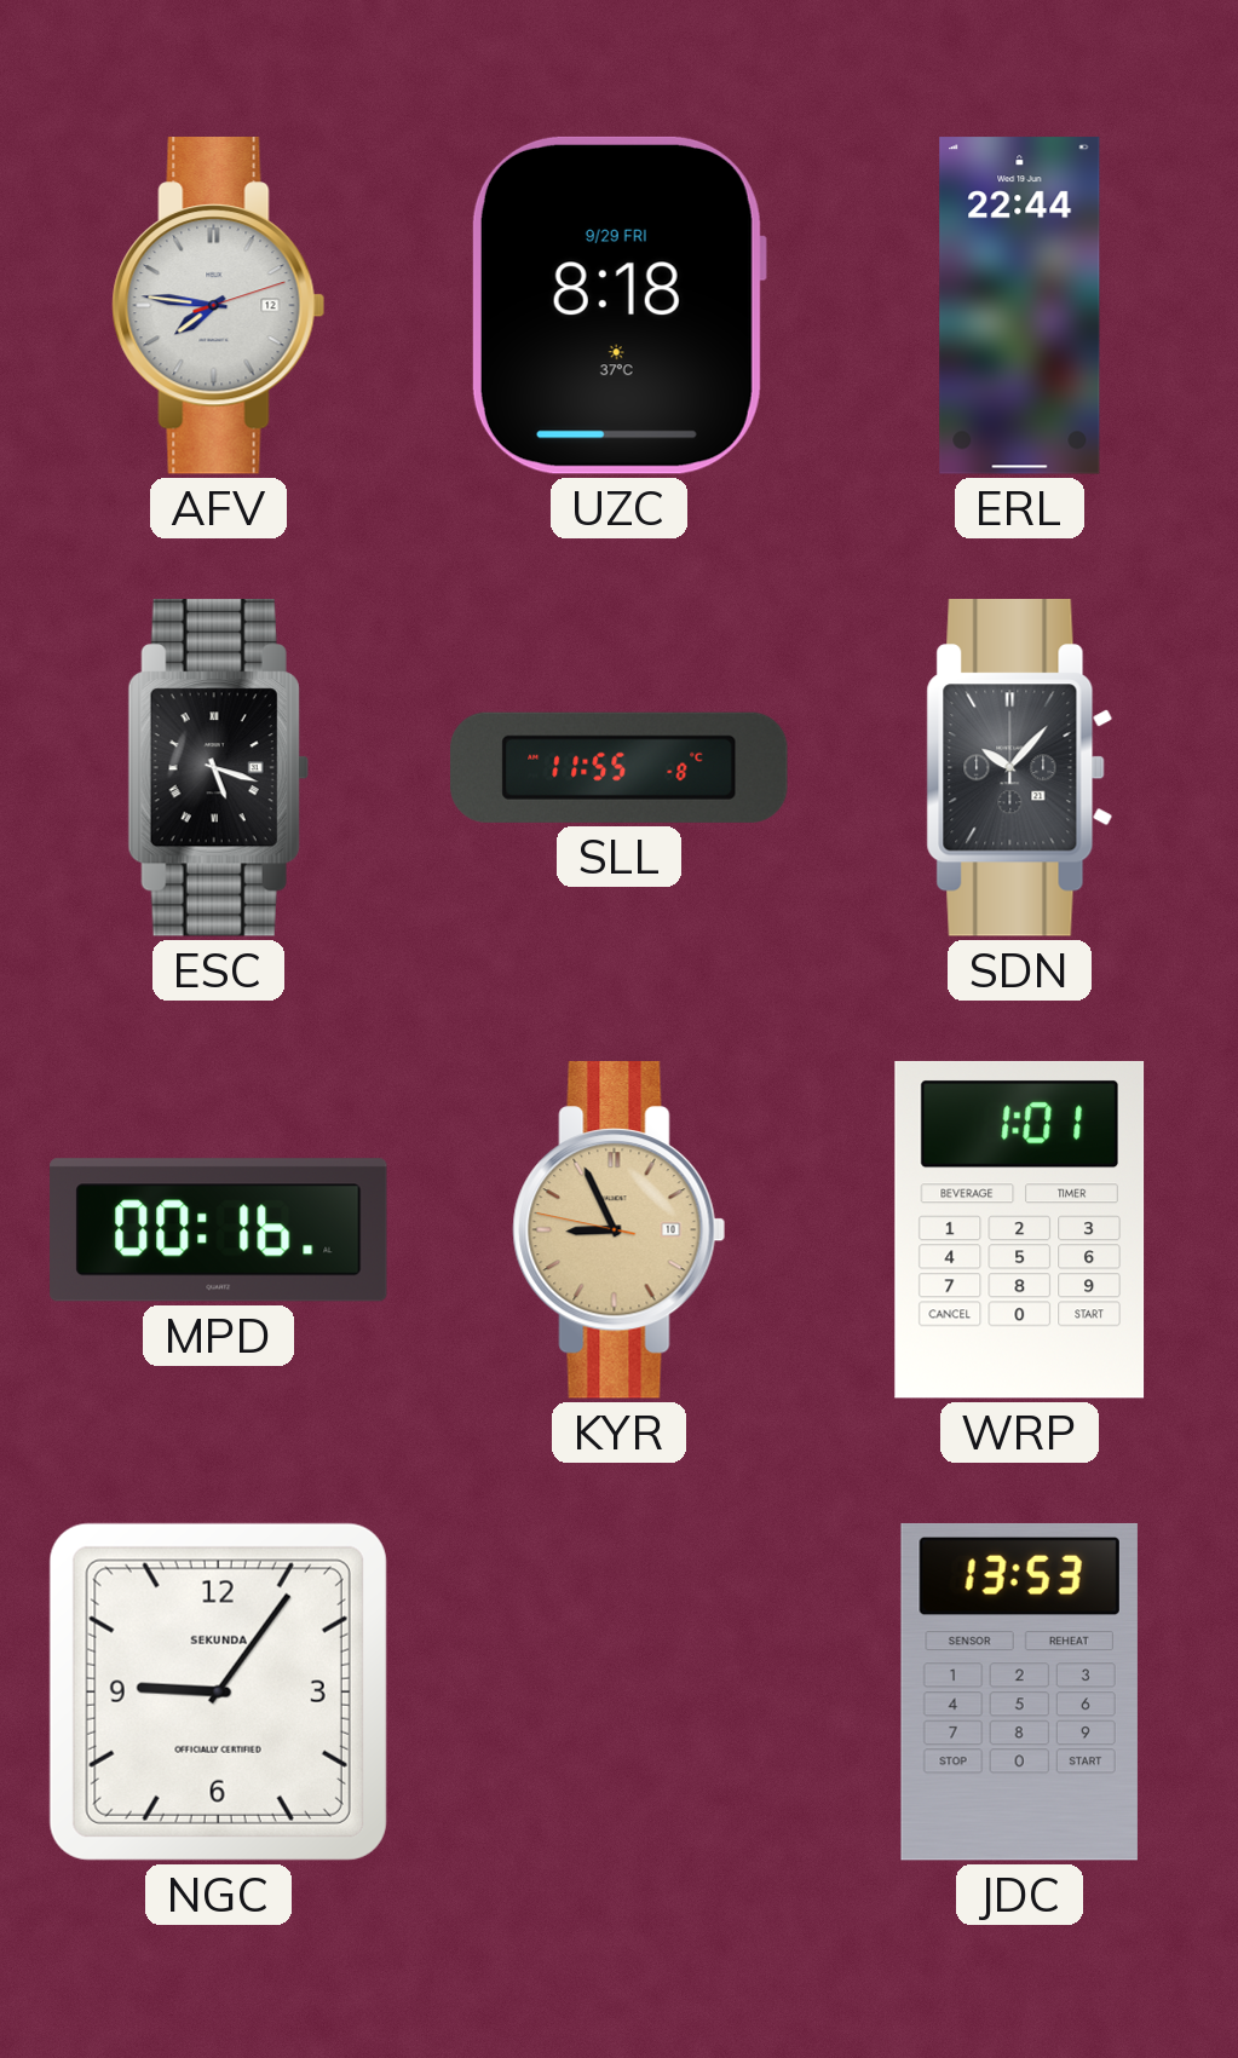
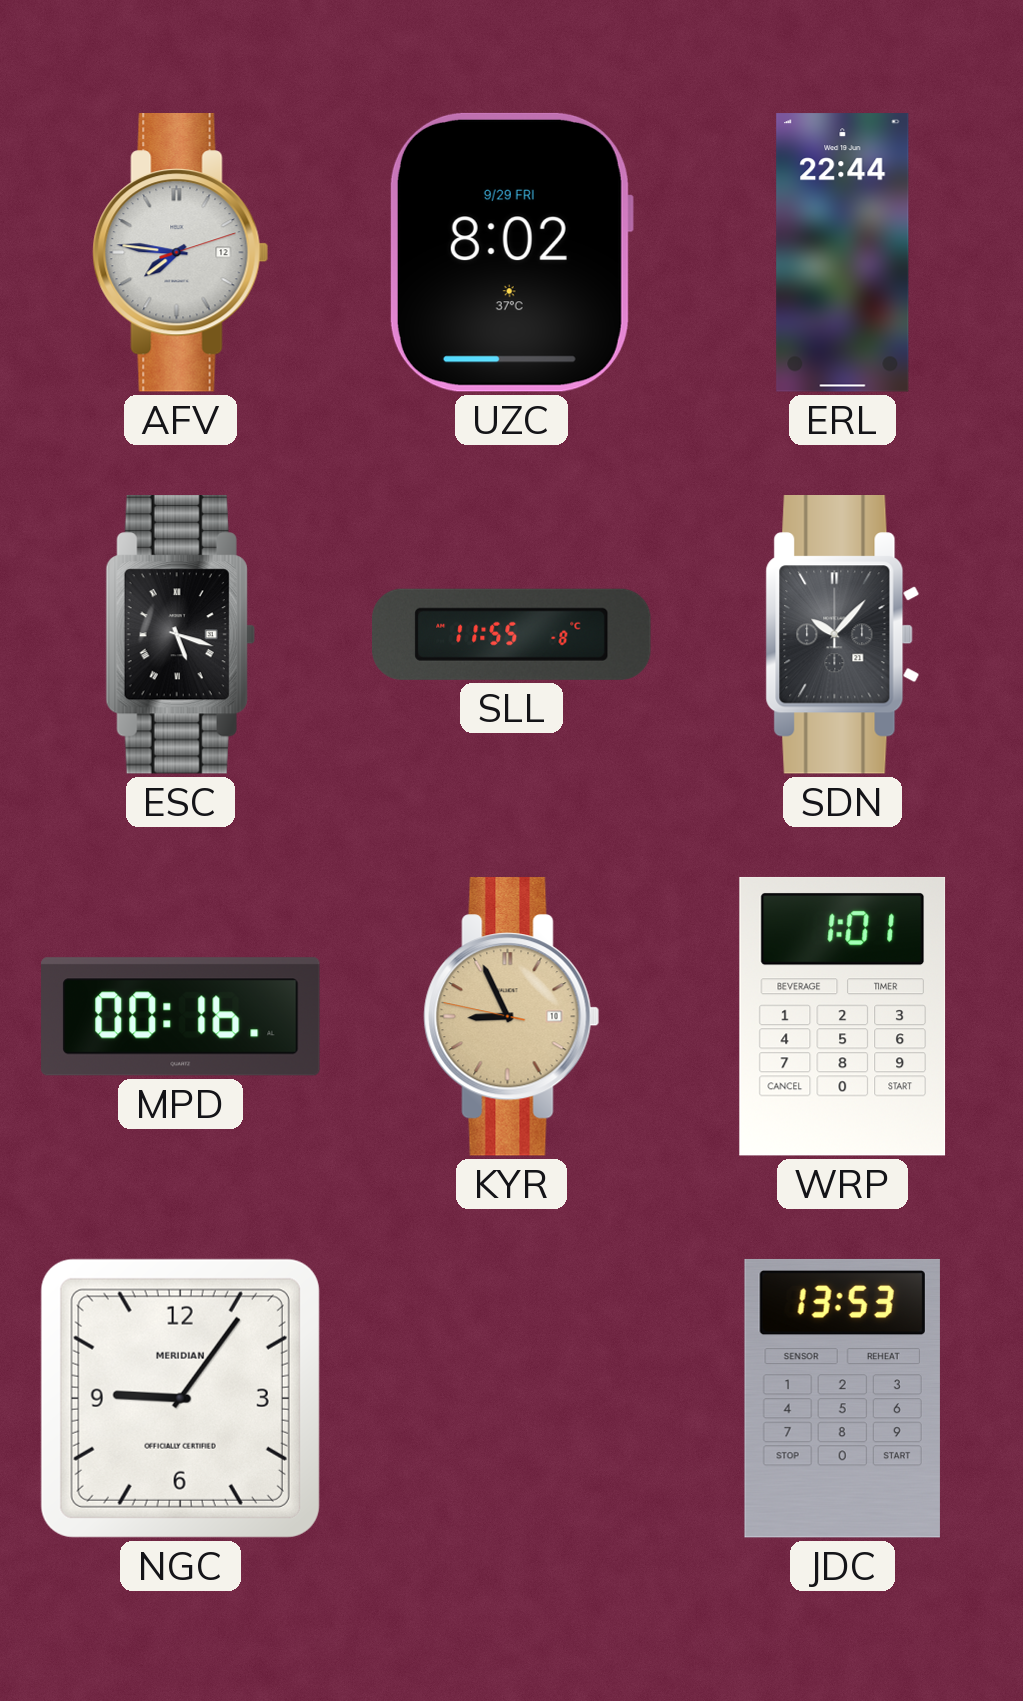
UZC: 8:18 -> 8:02
NGC brand: SEKUNDA -> MERIDIAN
